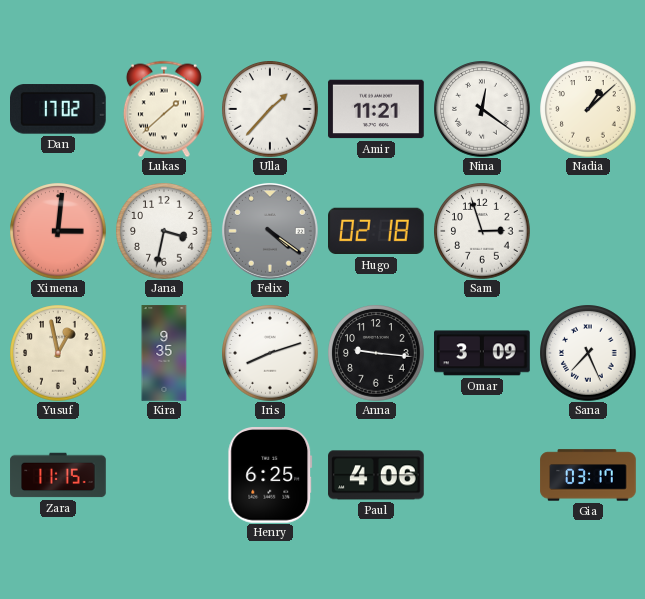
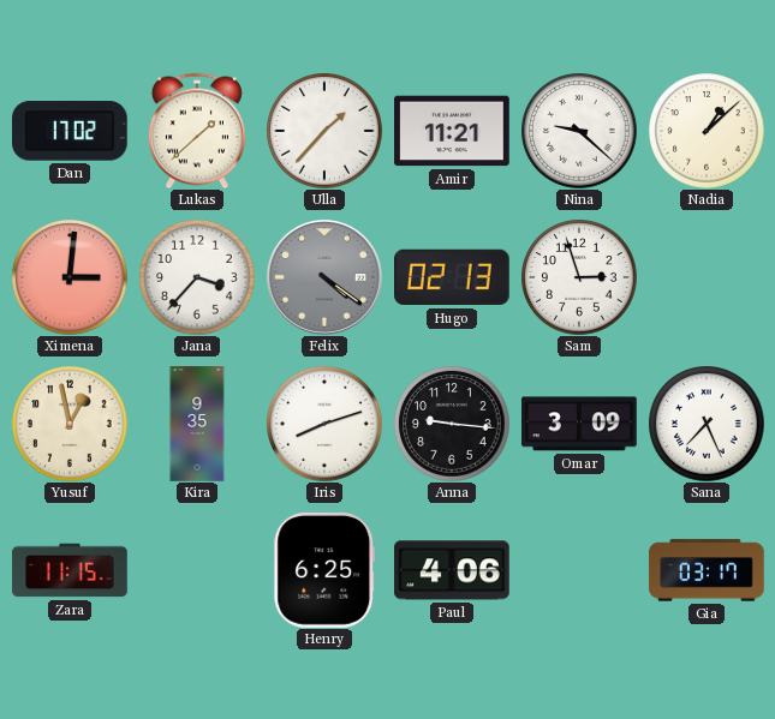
Nina: 12:21 -> 9:22
Jana: 3:32 -> 3:37
Hugo: 02:18 -> 02:13
